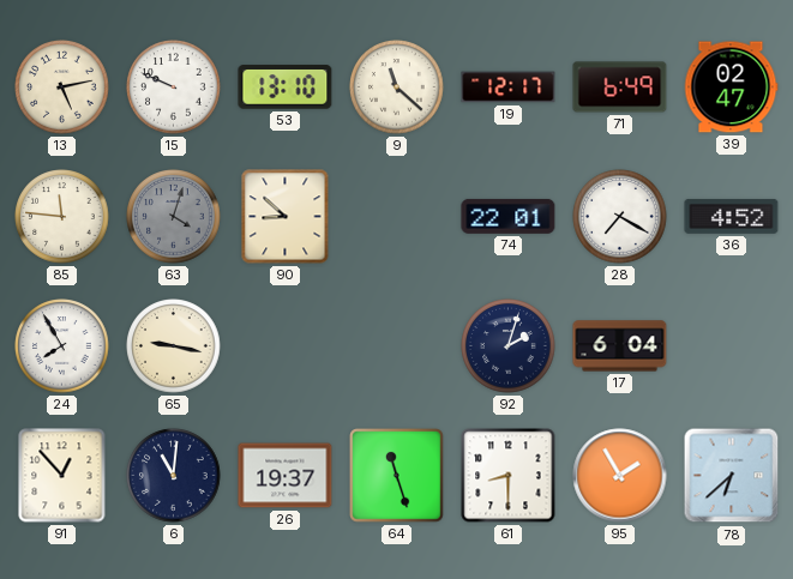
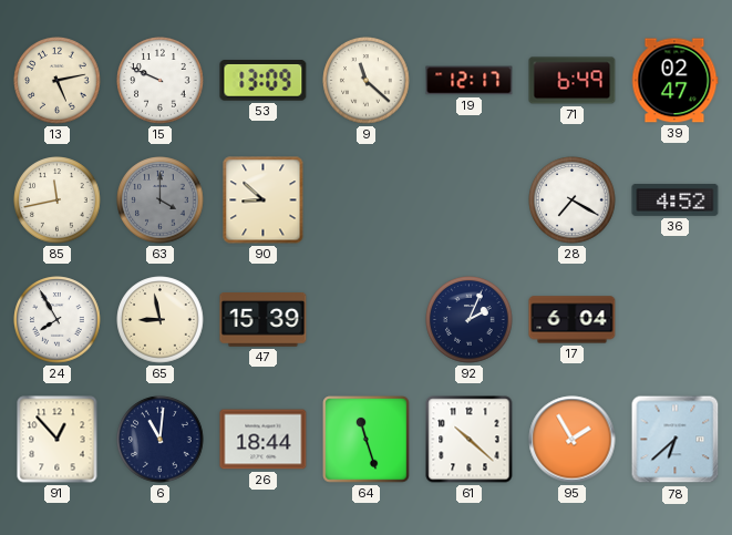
53: 13:10 -> 13:09
85: 11:46 -> 11:43
63: 4:03 -> 4:00
74: 22:01 -> none
65: 9:17 -> 8:58
47: none -> 15:39
92: 2:03 -> 2:04
26: 19:37 -> 18:44
61: 8:30 -> 10:22
